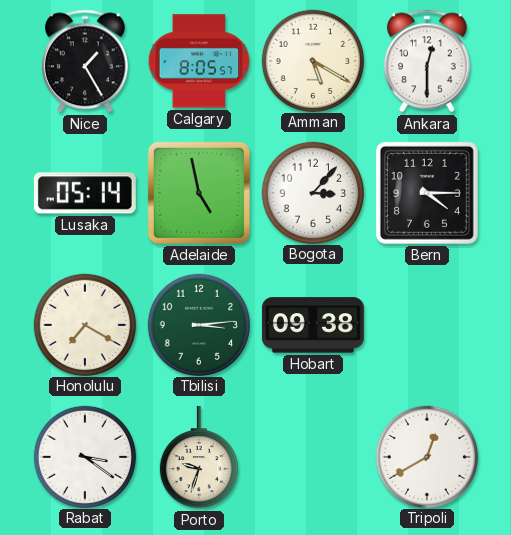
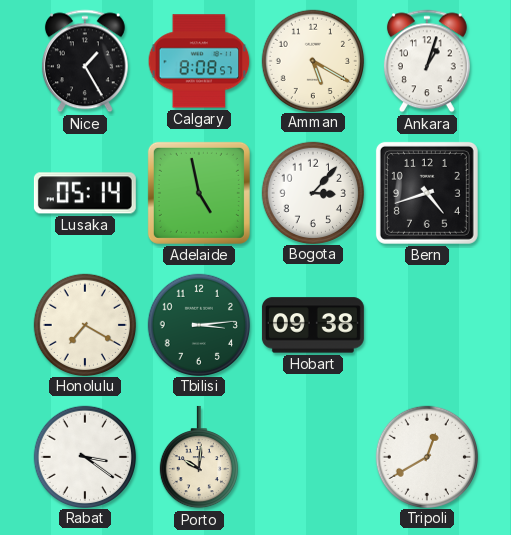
Calgary: 8:05 -> 8:08
Ankara: 12:30 -> 1:03
Bern: 4:15 -> 4:42
Porto: 9:33 -> 10:01
